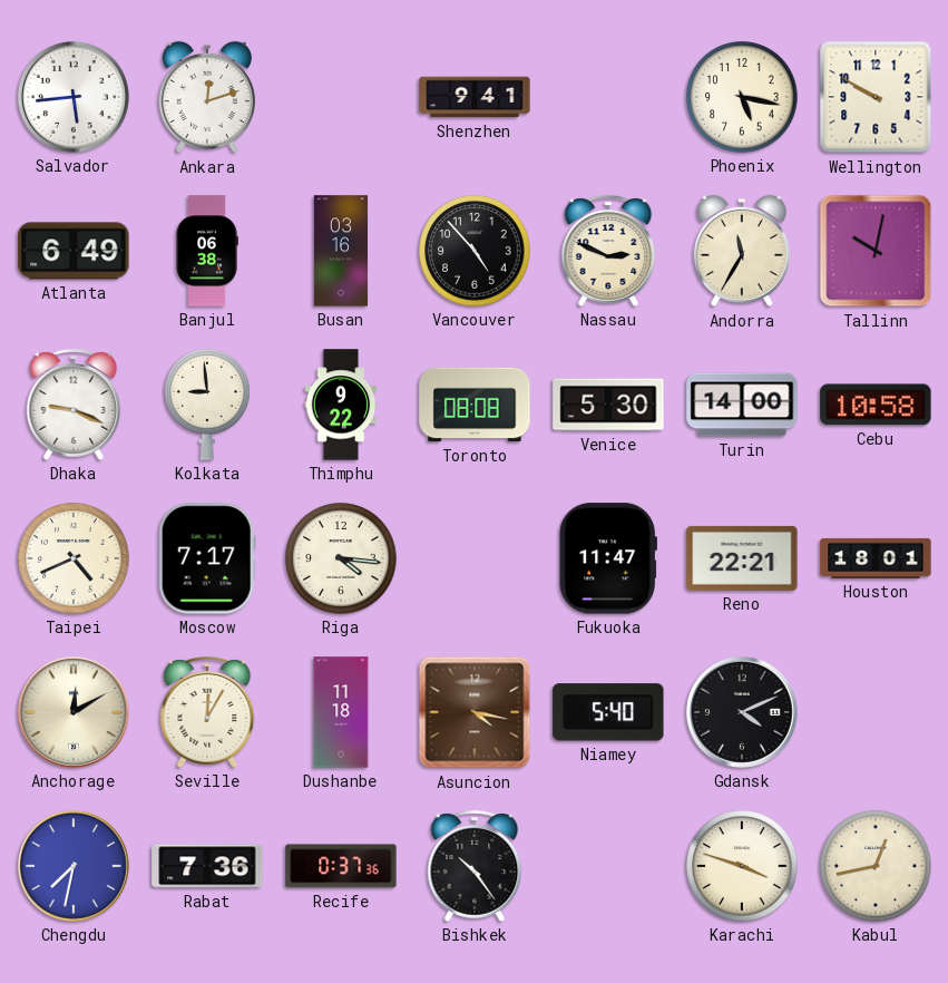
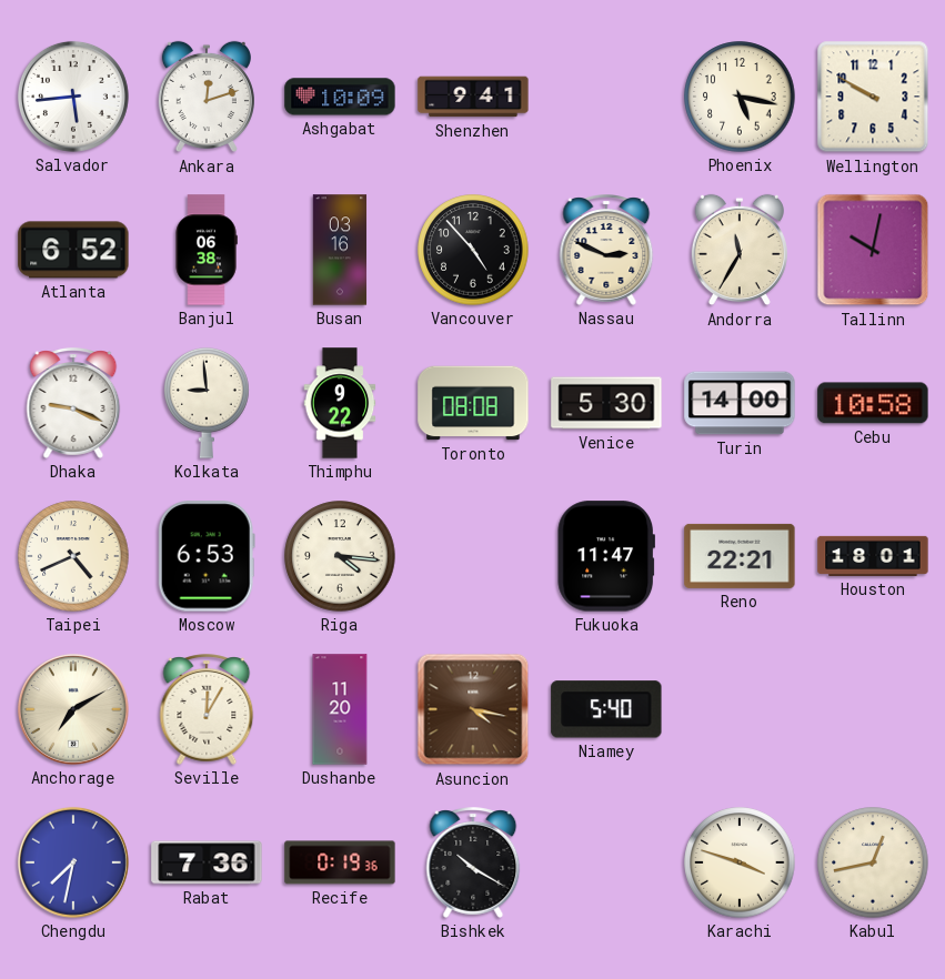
Ashgabat: none -> 10:09
Atlanta: 6:49 -> 6:52
Moscow: 7:17 -> 6:53
Anchorage: 12:10 -> 7:10
Dushanbe: 11:18 -> 11:20
Gdansk: 4:11 -> none
Recife: 0:37 -> 0:19
Bishkek: 10:24 -> 10:20
